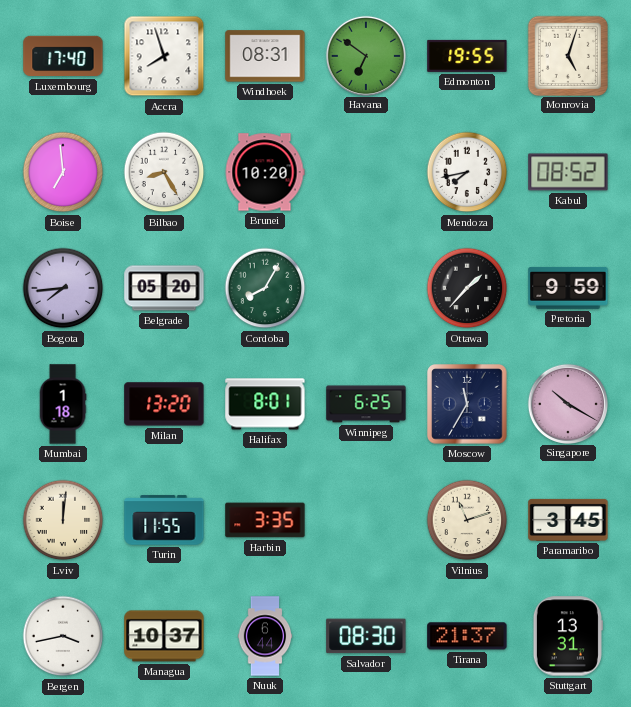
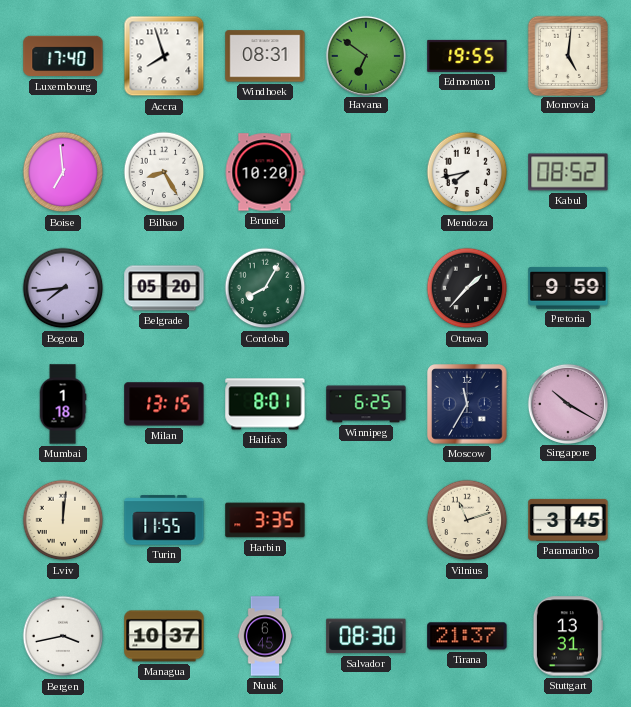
Monrovia: 5:03 -> 5:01
Milan: 13:20 -> 13:15
Nuuk: 6:44 -> 6:45
